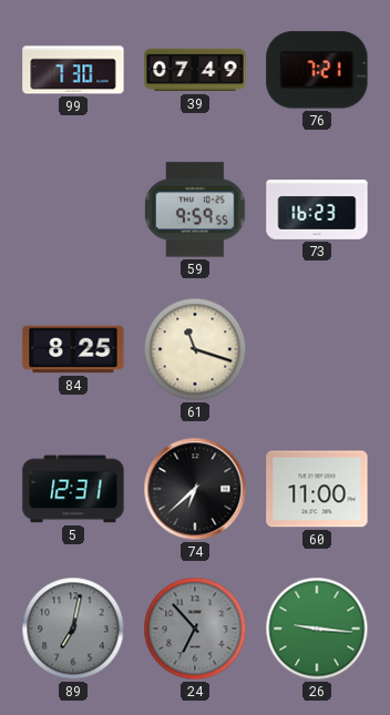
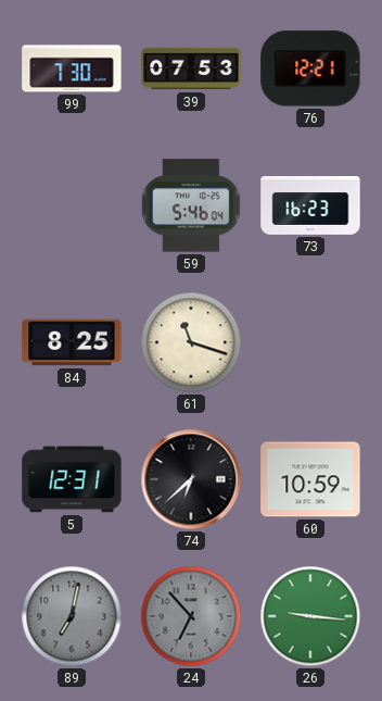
39: 07:49 -> 07:53
76: 7:21 -> 12:21
59: 9:59 -> 5:46
60: 11:00 -> 10:59
